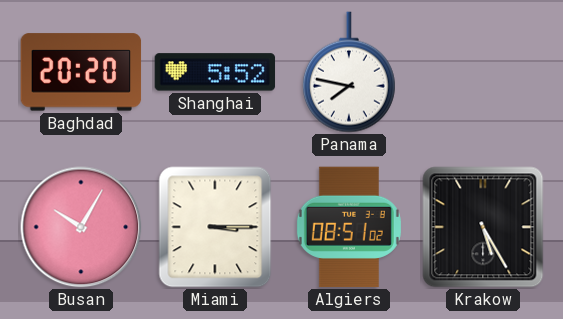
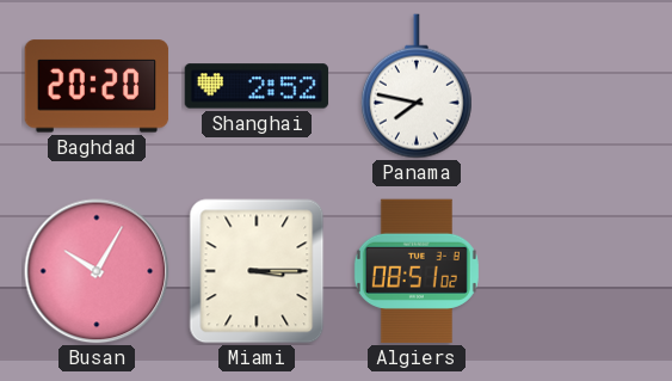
Shanghai: 5:52 -> 2:52
Krakow: 5:25 -> none
